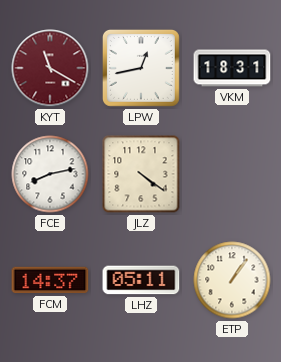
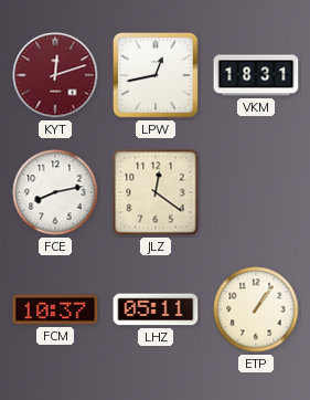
KYT: 11:20 -> 12:12
JLZ: 4:21 -> 12:21
FCM: 14:37 -> 10:37
